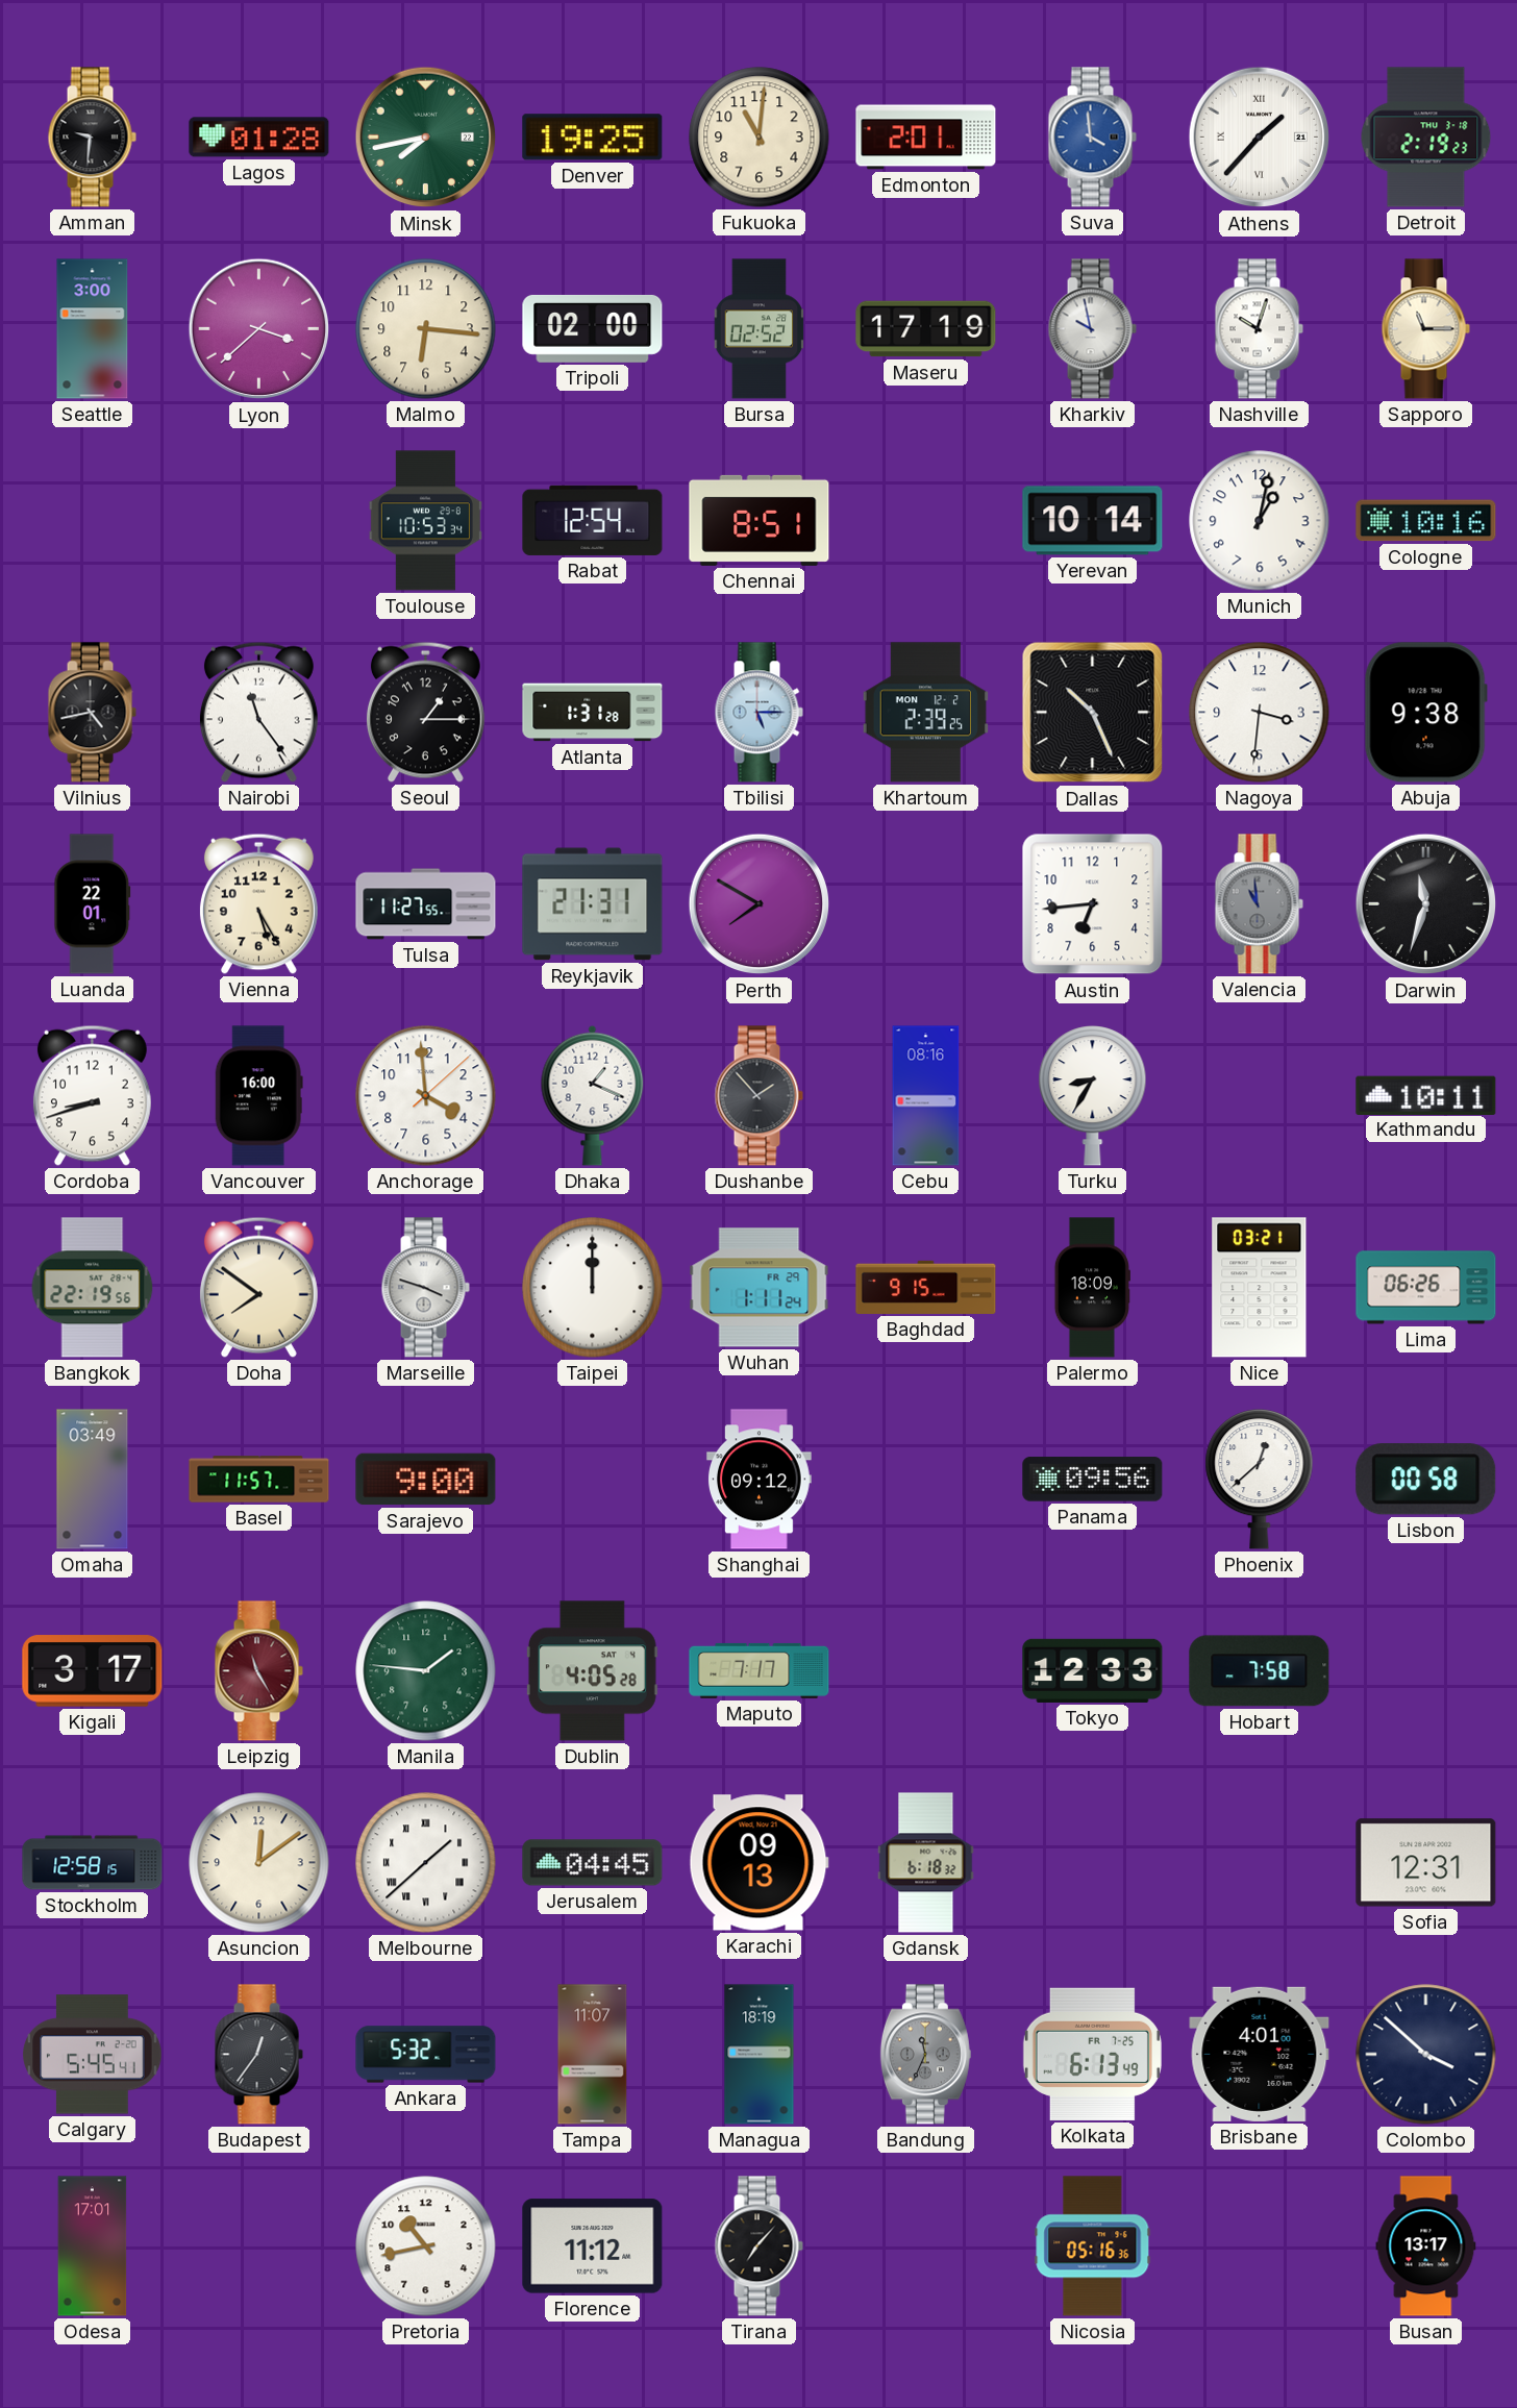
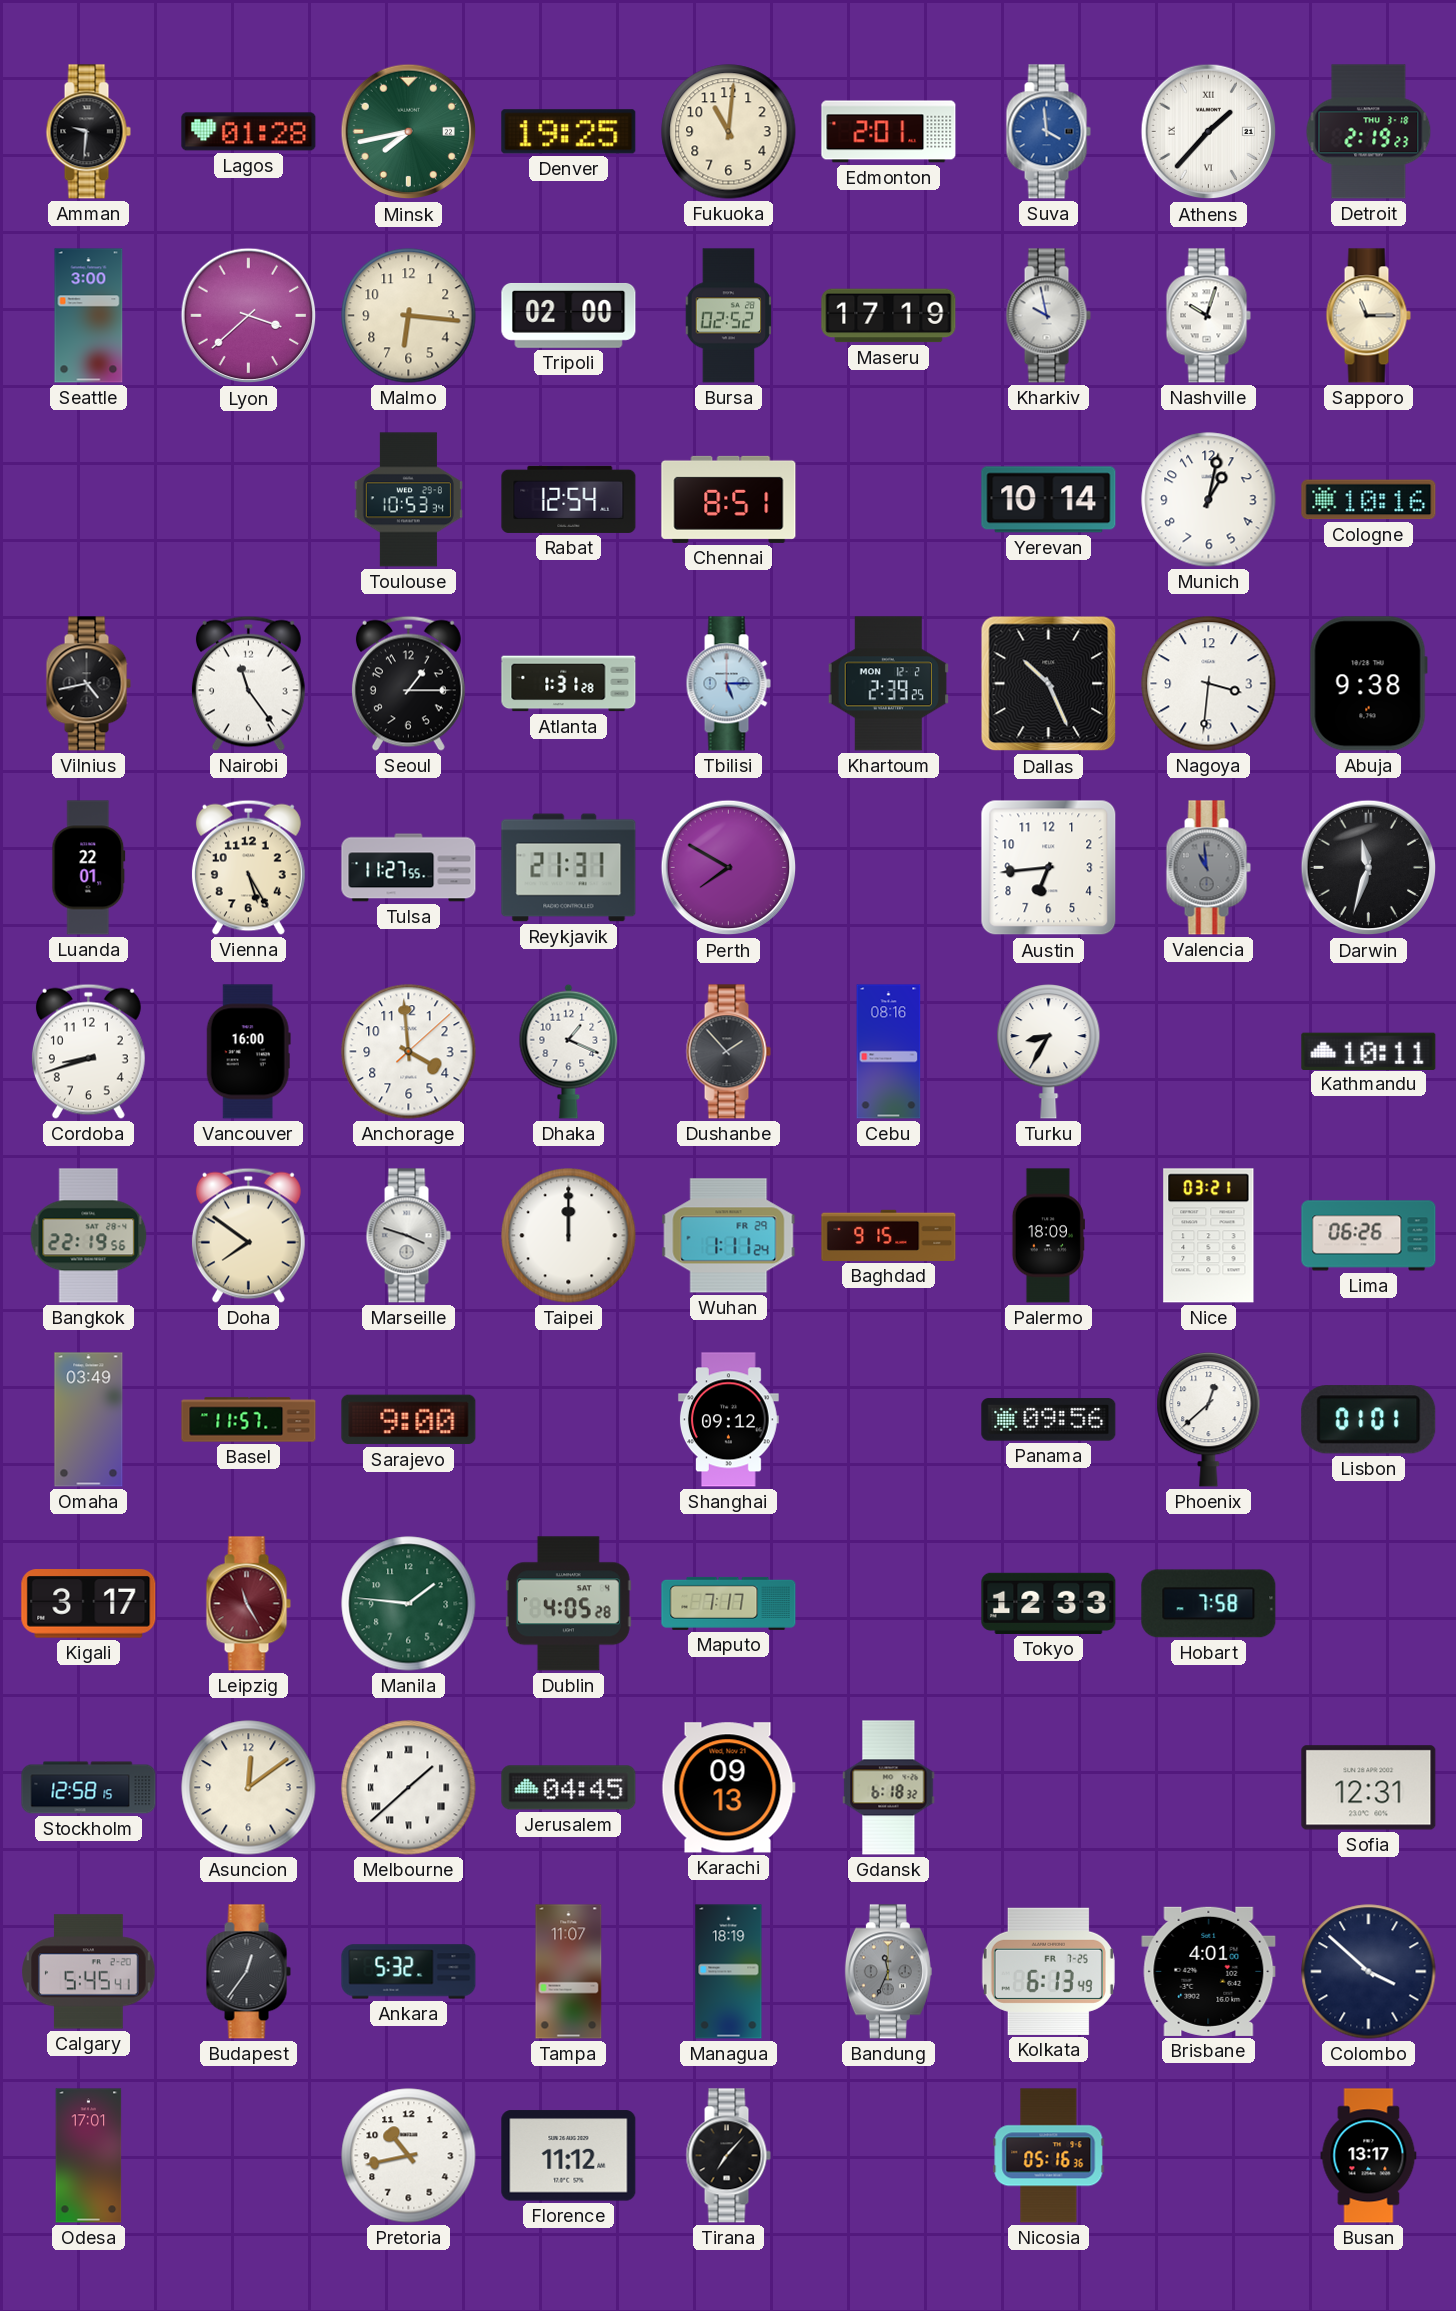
Lisbon: 00:58 -> 01:01
